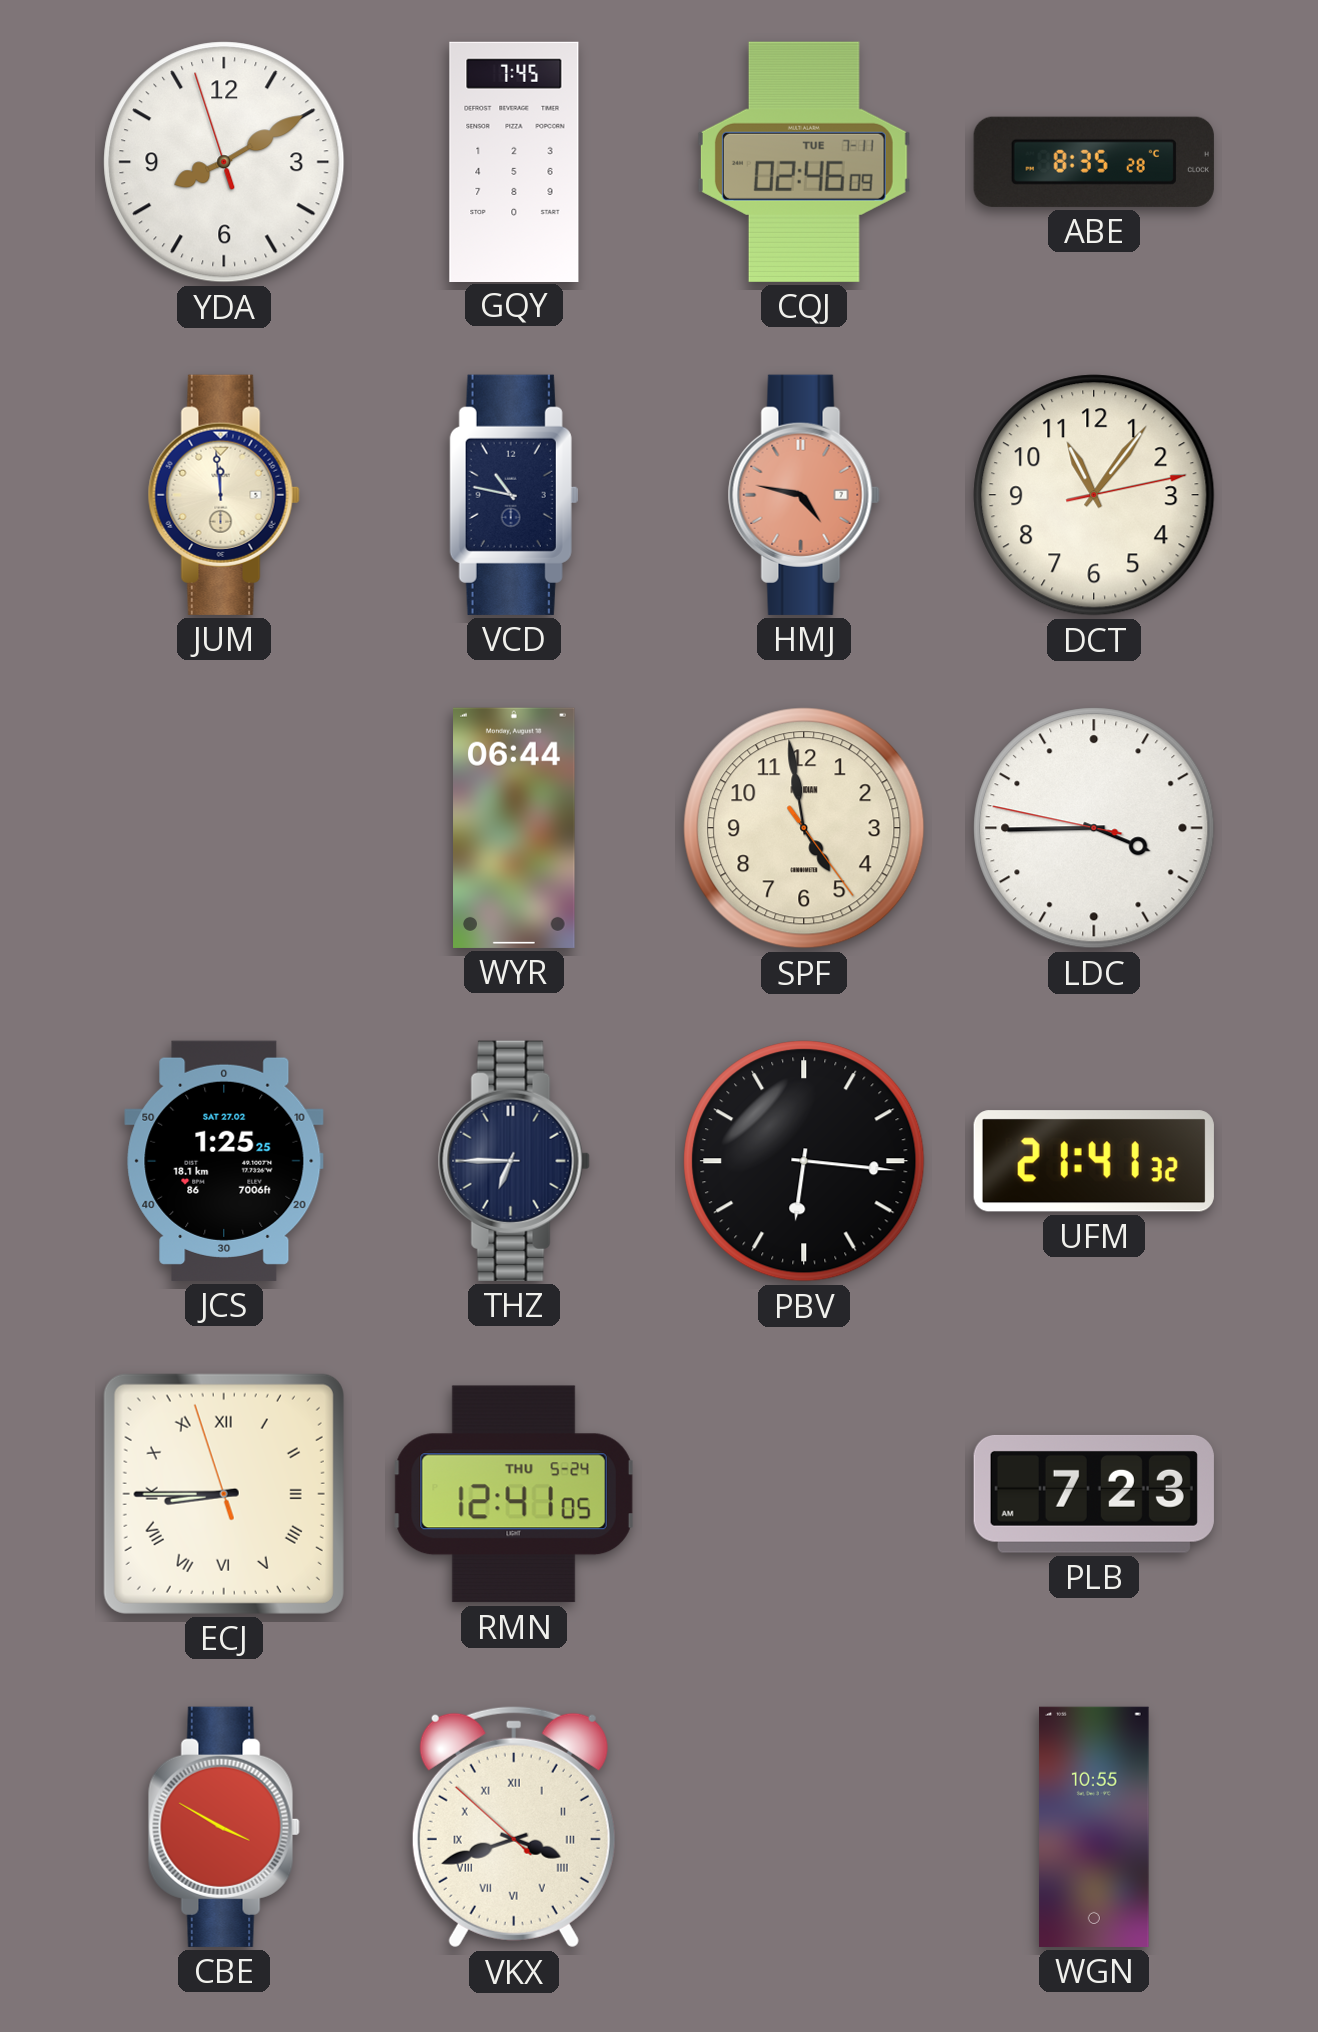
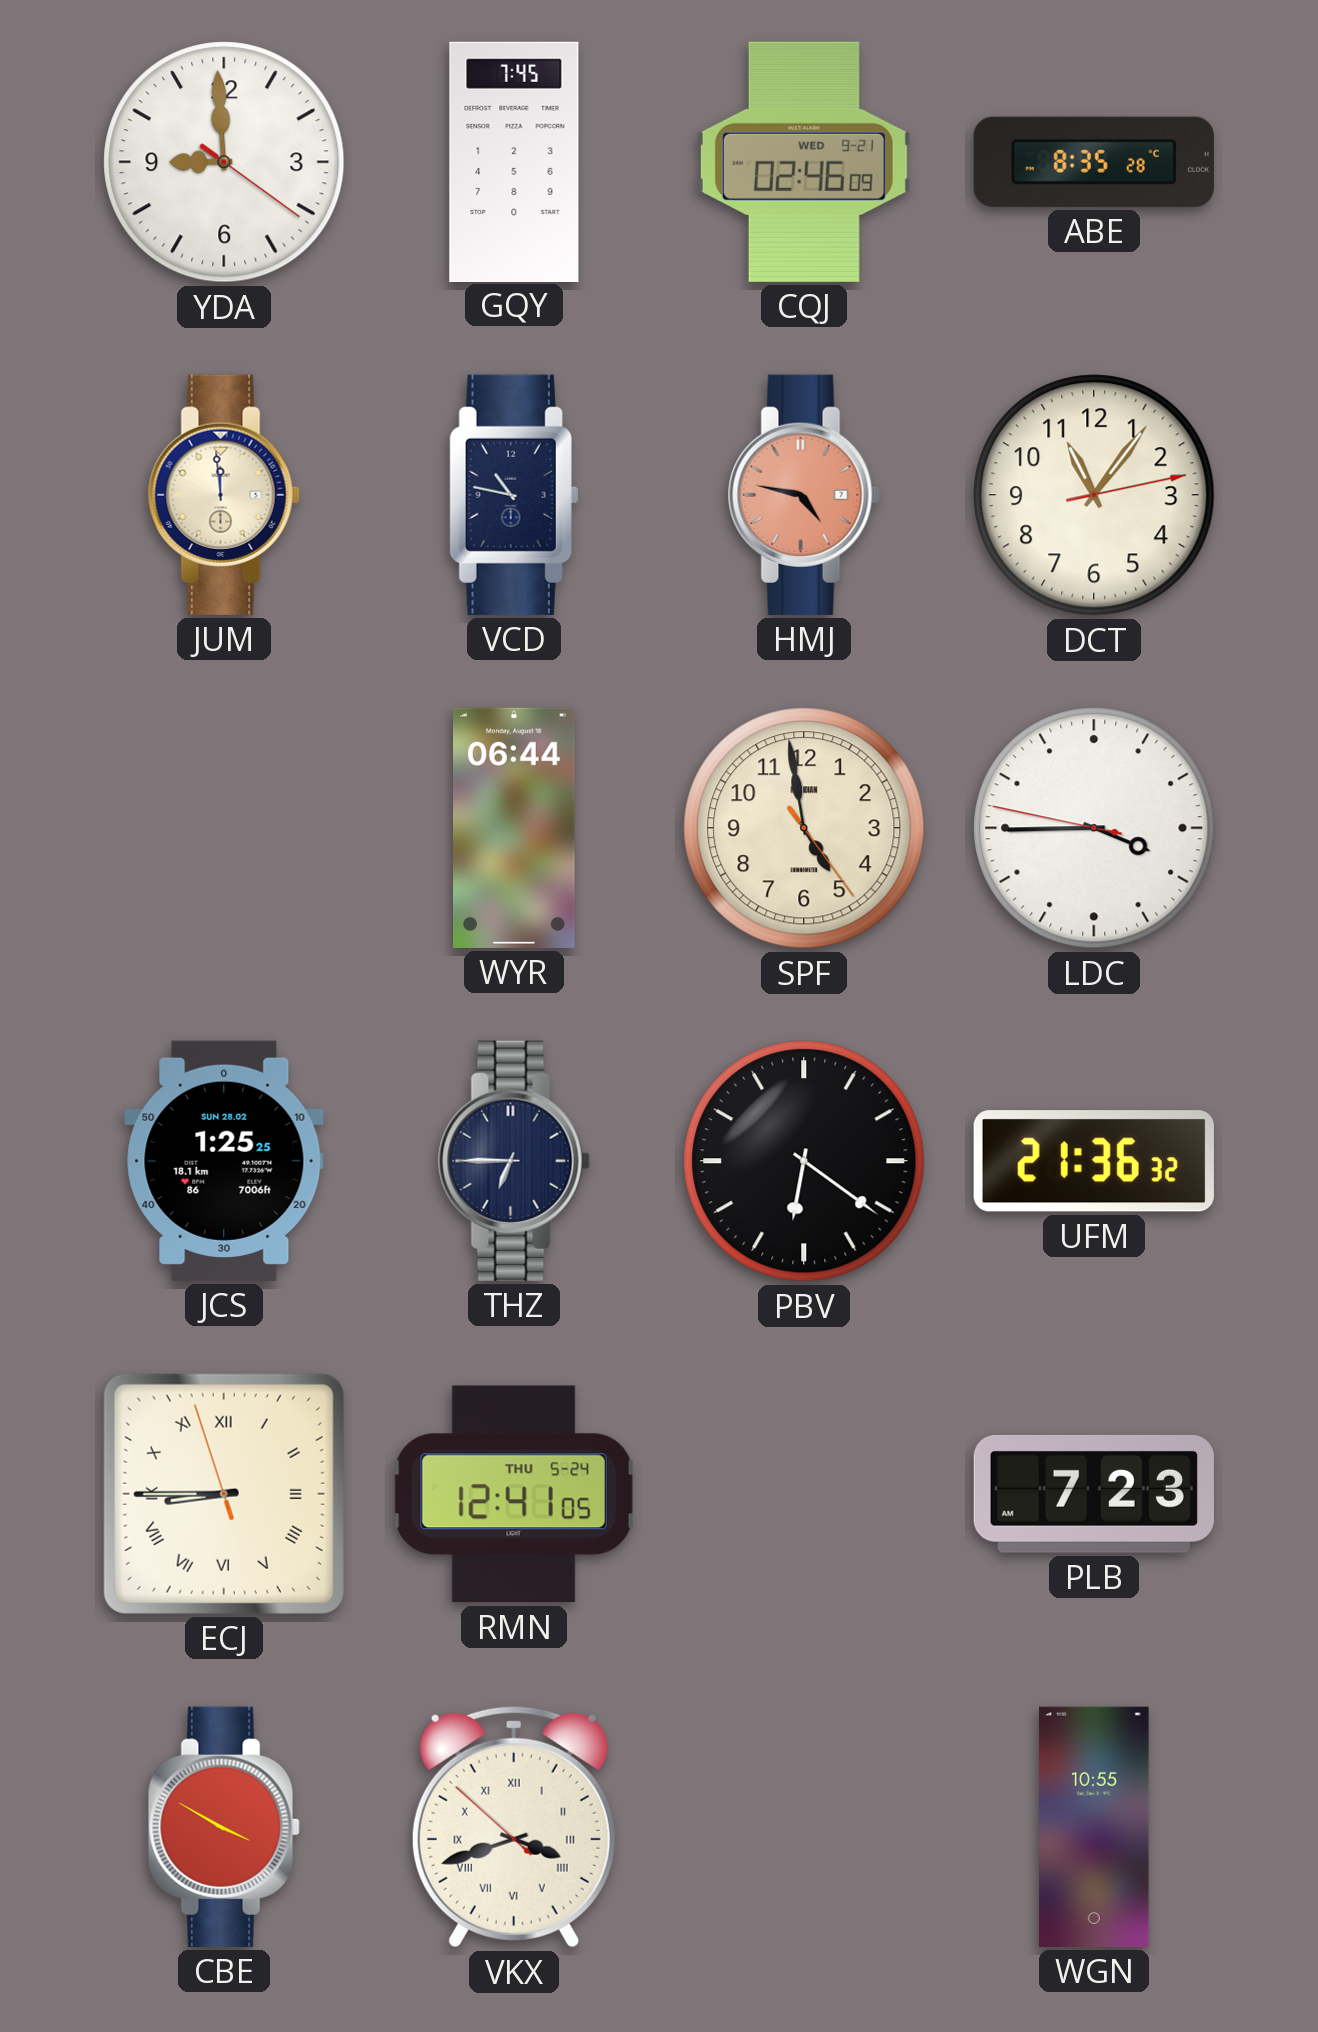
YDA: 8:09 -> 8:59
CQJ date: TUE 7-11 -> WED 9-21
JCS date: SAT 27.02 -> SUN 28.02
PBV: 6:16 -> 6:21
UFM: 21:41 -> 21:36
